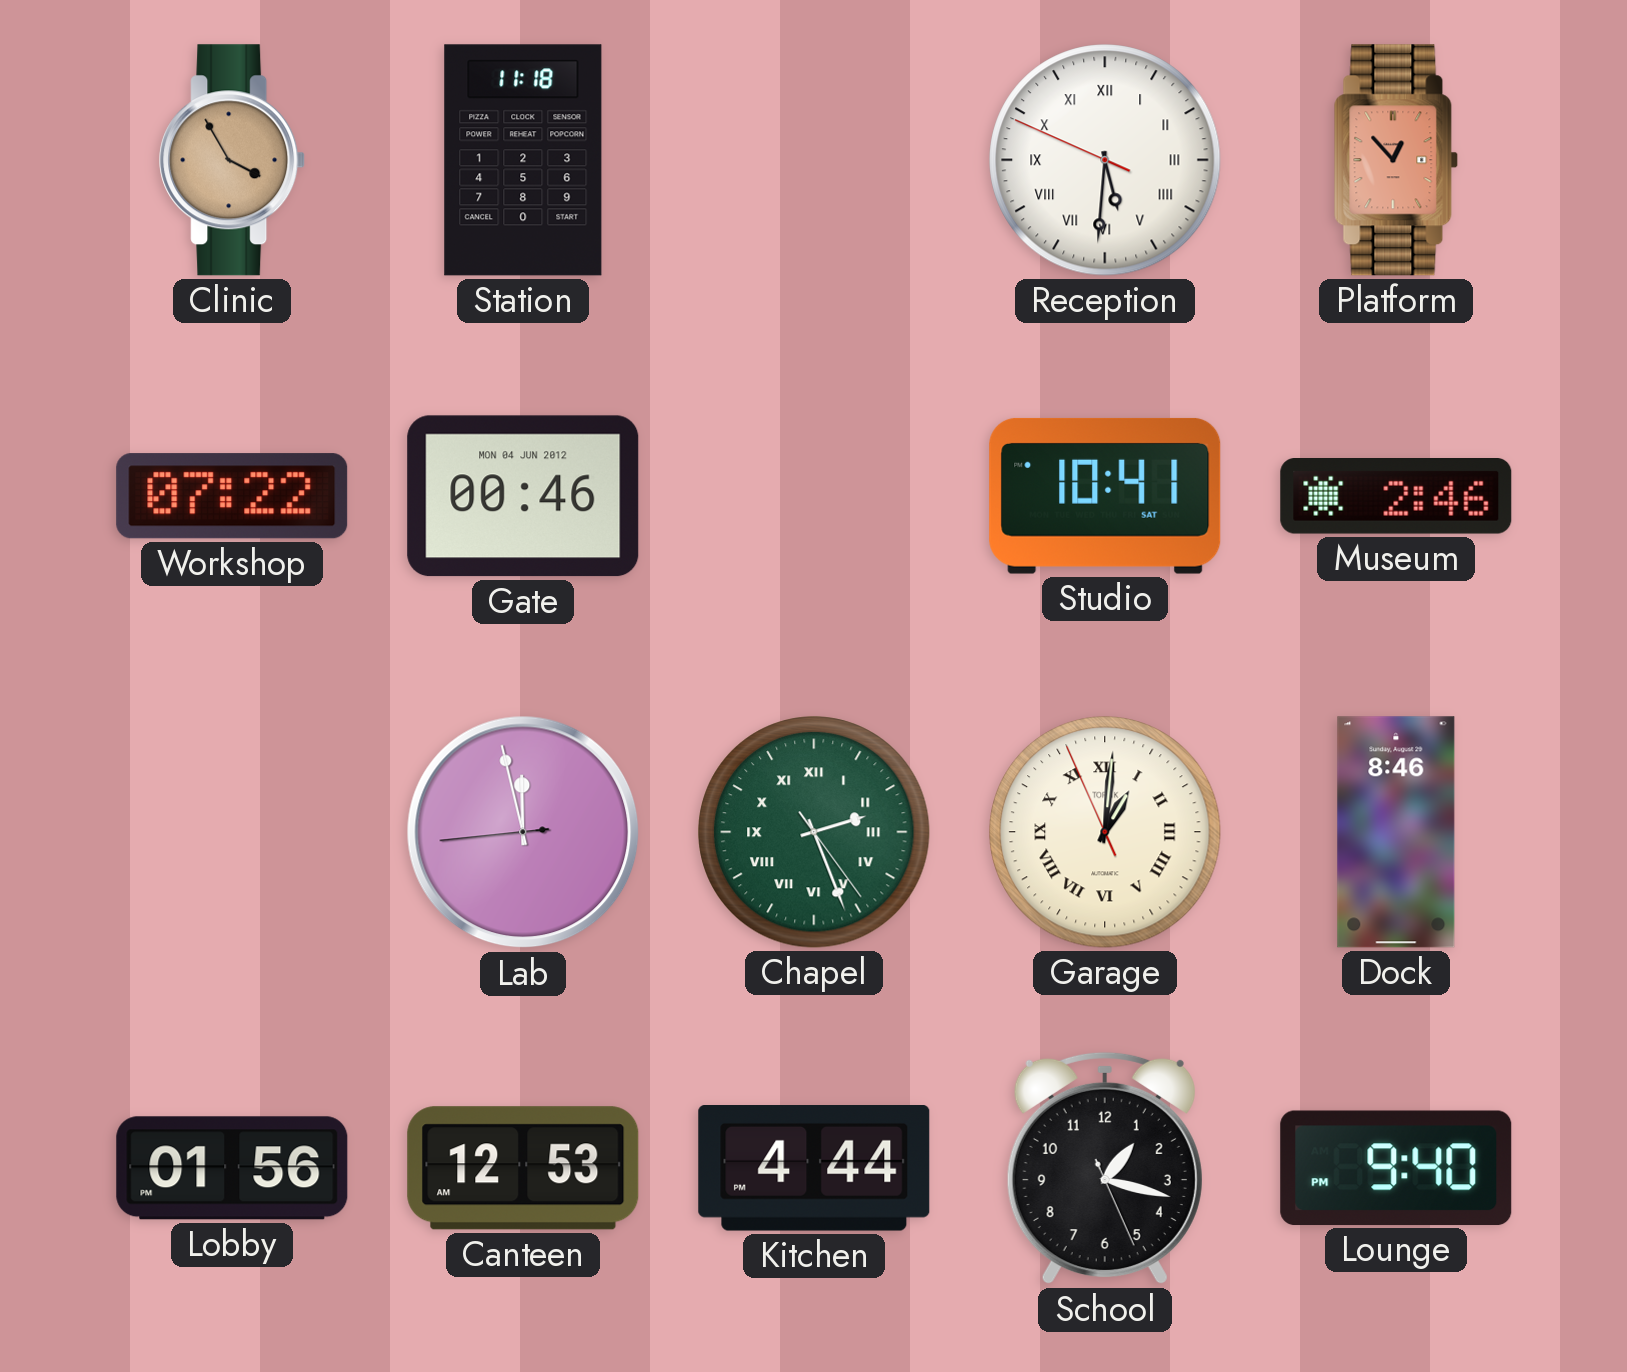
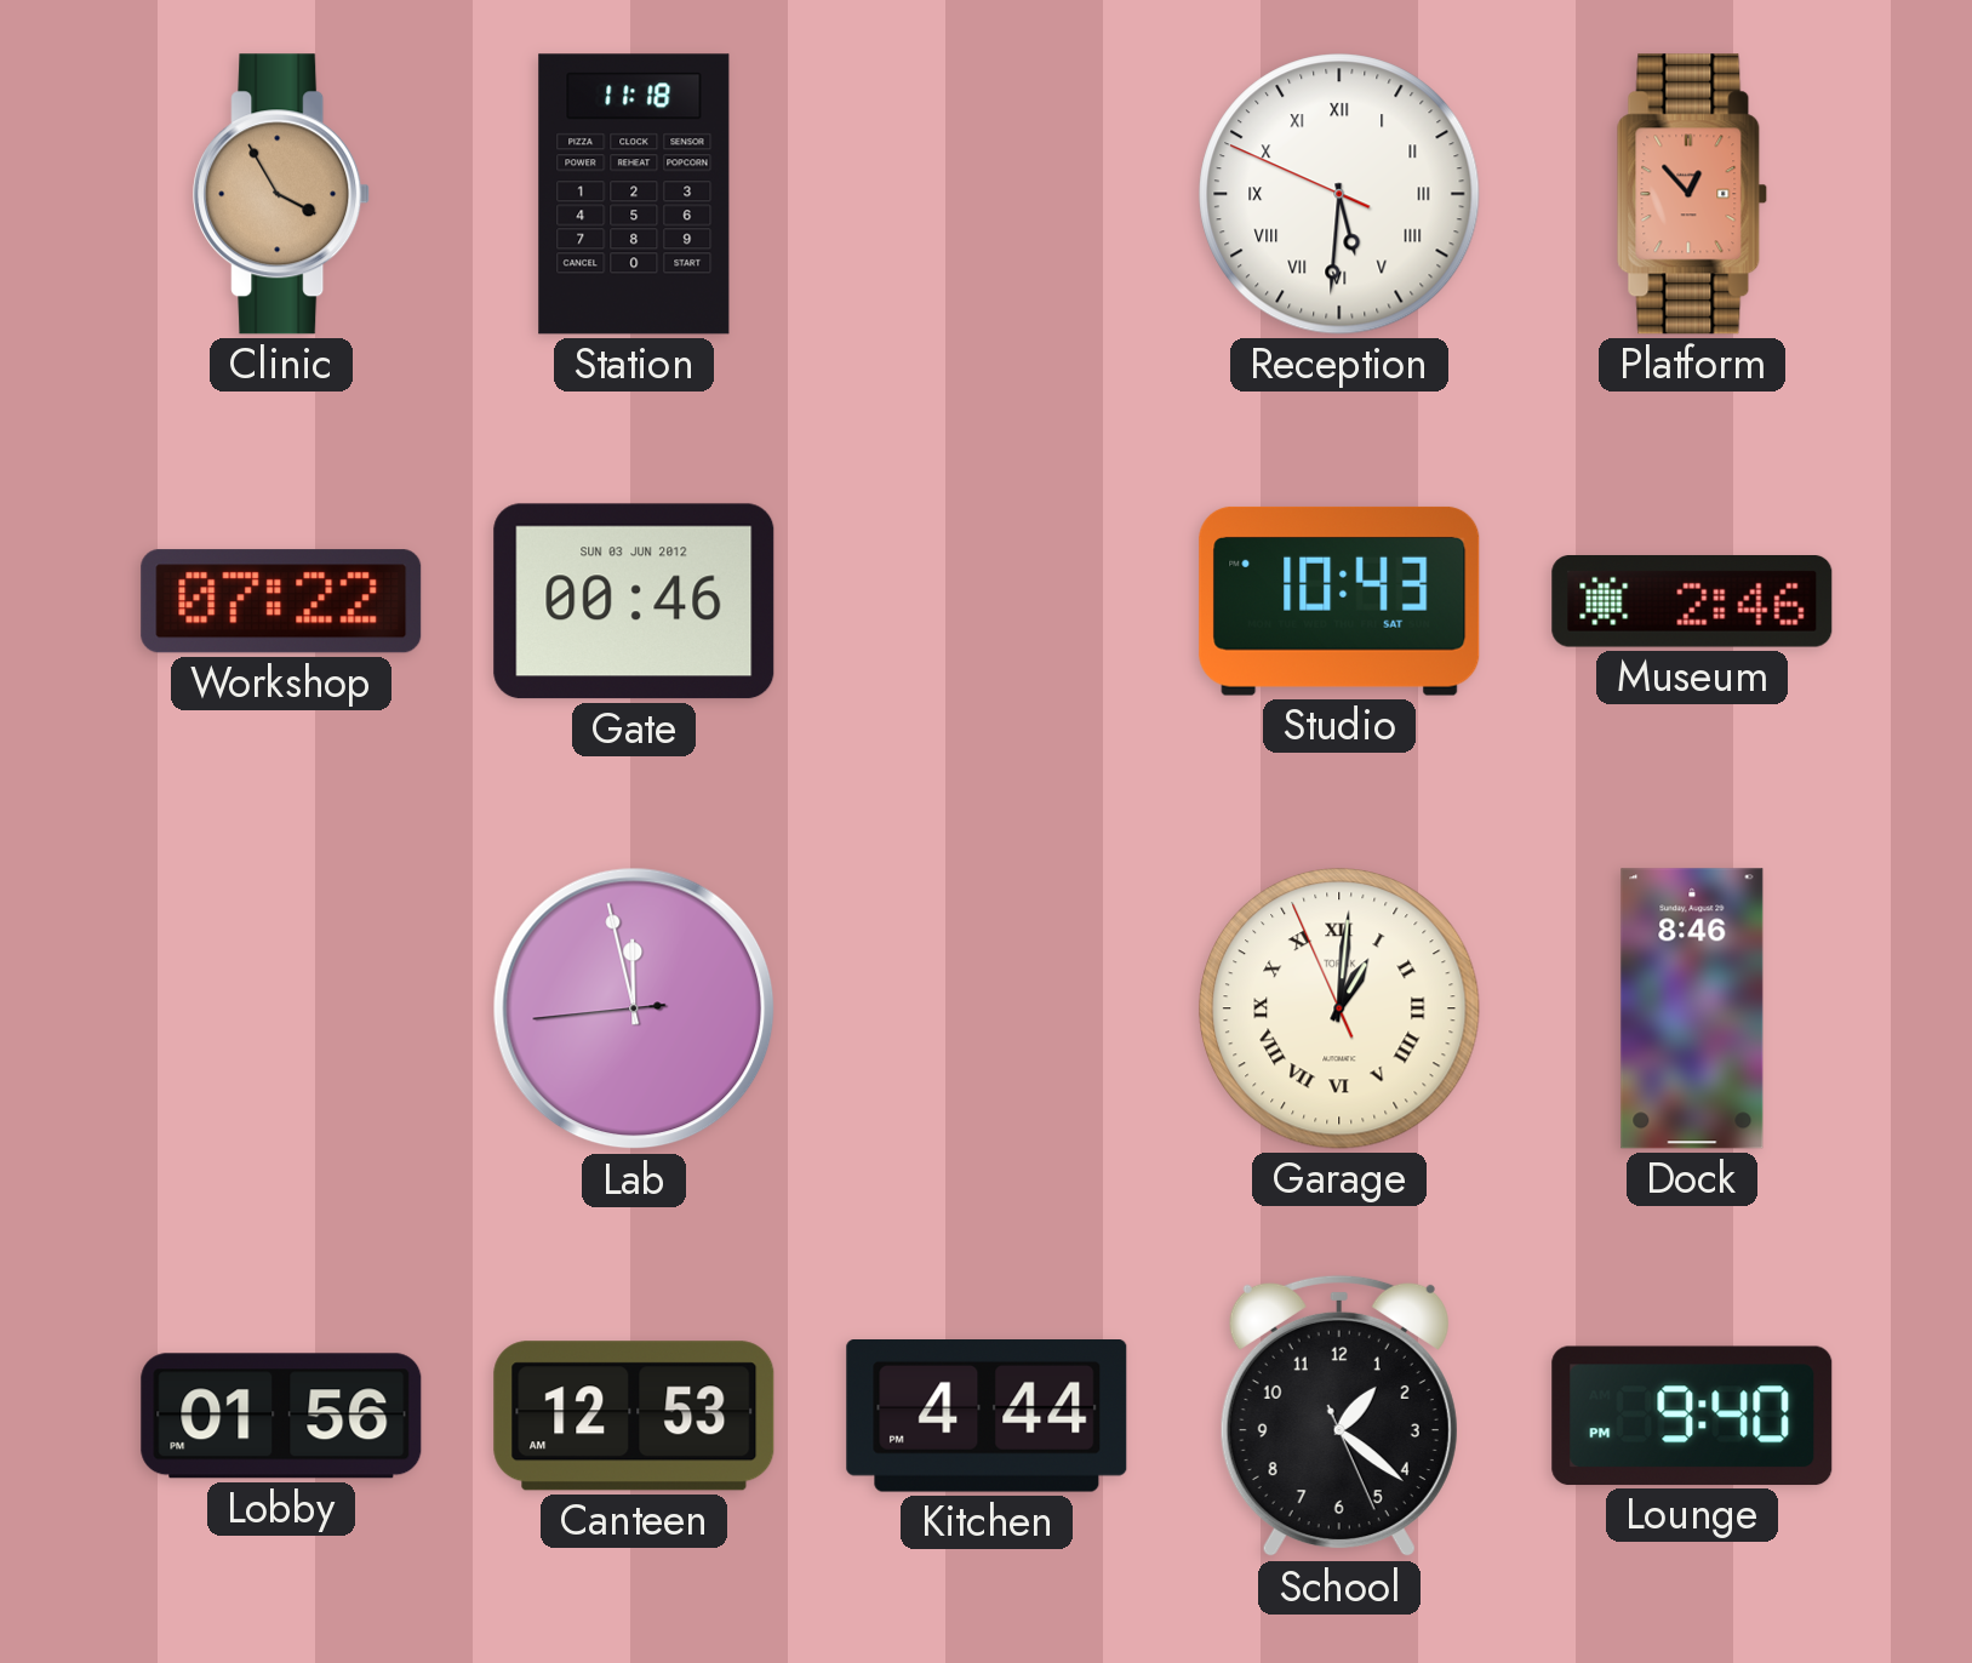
Gate date: MON 04 JUN 2012 -> SUN 03 JUN 2012
Studio: 10:41 -> 10:43
Chapel: 2:26 -> none
School: 1:17 -> 1:21
